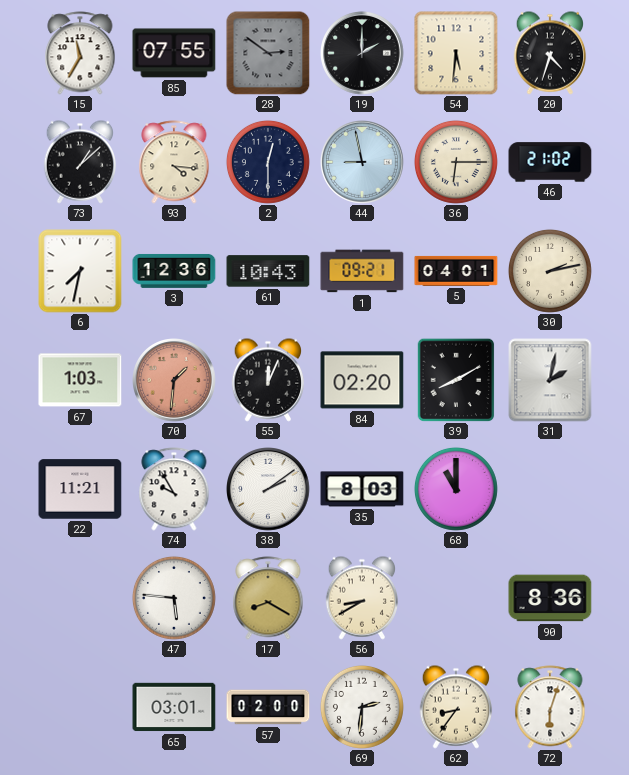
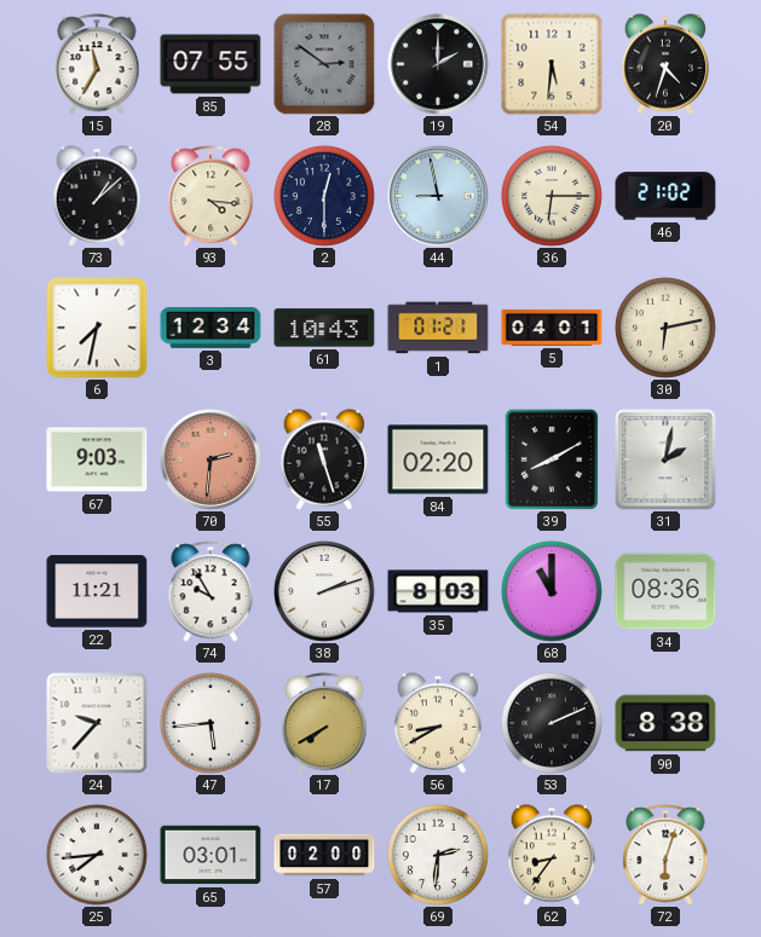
3: 12:36 -> 12:34
1: 09:21 -> 01:21
30: 2:13 -> 6:13
67: 1:03 -> 9:03
70: 1:31 -> 2:31
55: 12:04 -> 11:27
38: 2:09 -> 2:12
34: none -> 08:36
24: none -> 9:37
47: 5:46 -> 5:44
17: 8:20 -> 7:40
53: none -> 2:11
90: 8:36 -> 8:38
25: none -> 7:44
